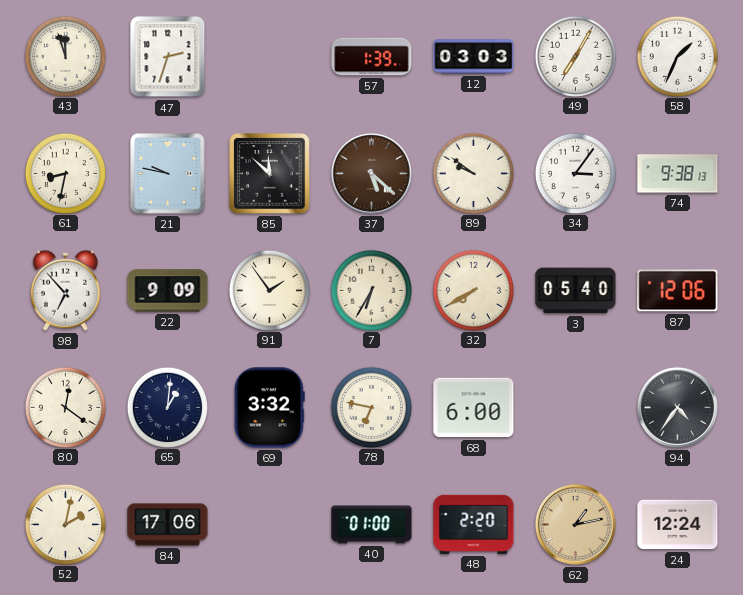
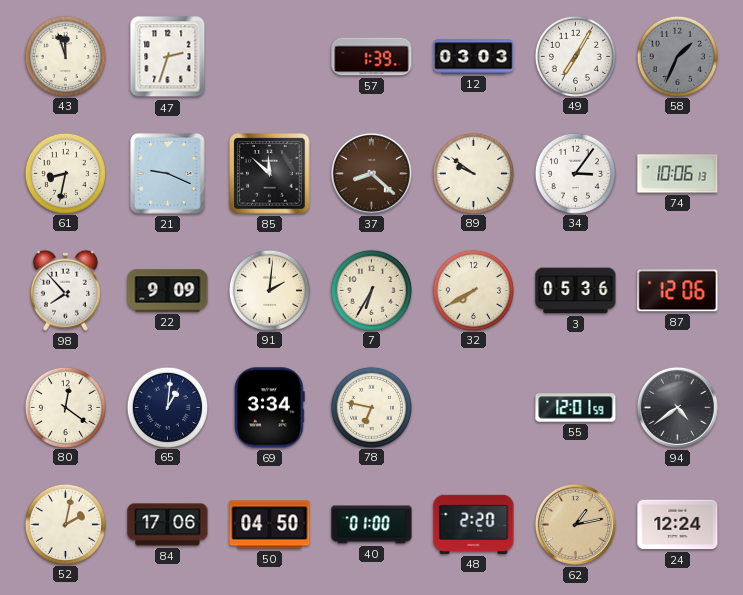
58 dial: white -> grey
21: 9:47 -> 9:19
37: 5:22 -> 8:22
74: 9:38 -> 10:06
98: 6:53 -> 7:53
91: 1:54 -> 2:01
3: 05:40 -> 05:36
69: 3:32 -> 3:34
68: 6:00 -> none
55: none -> 12:01
94: 4:36 -> 4:39
50: none -> 04:50
